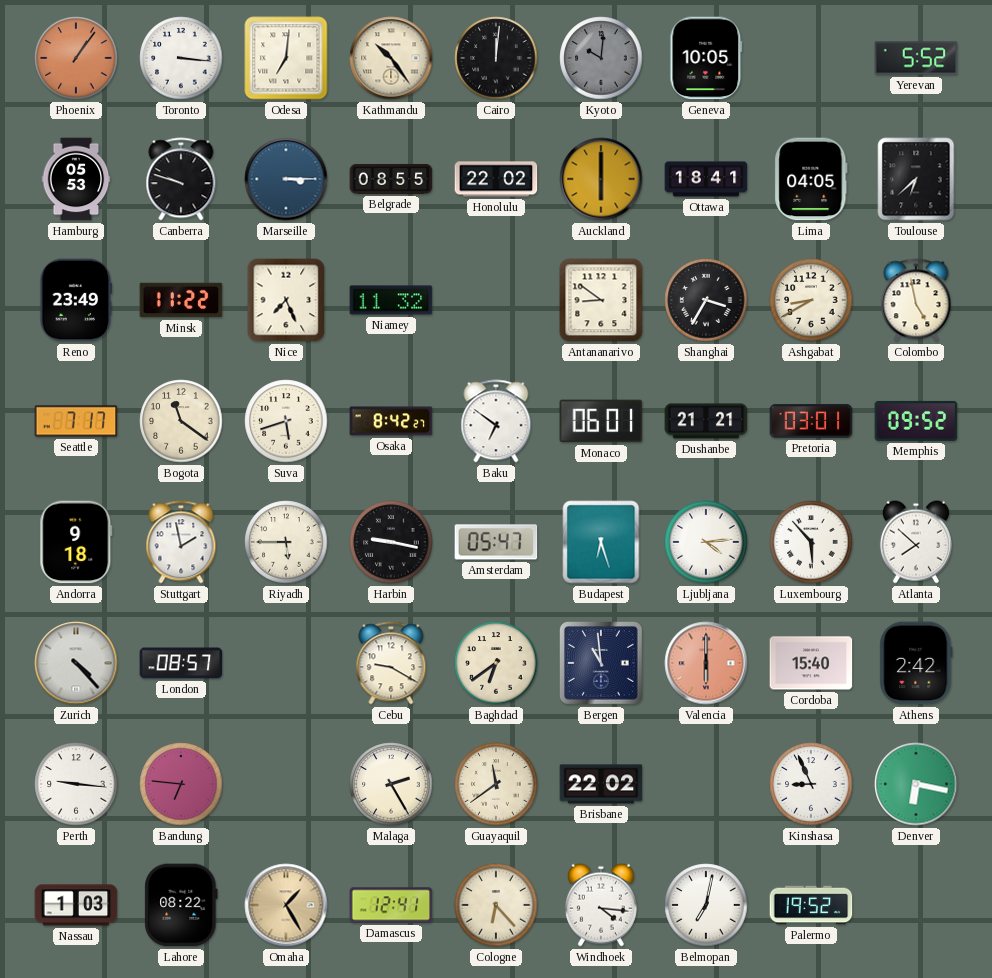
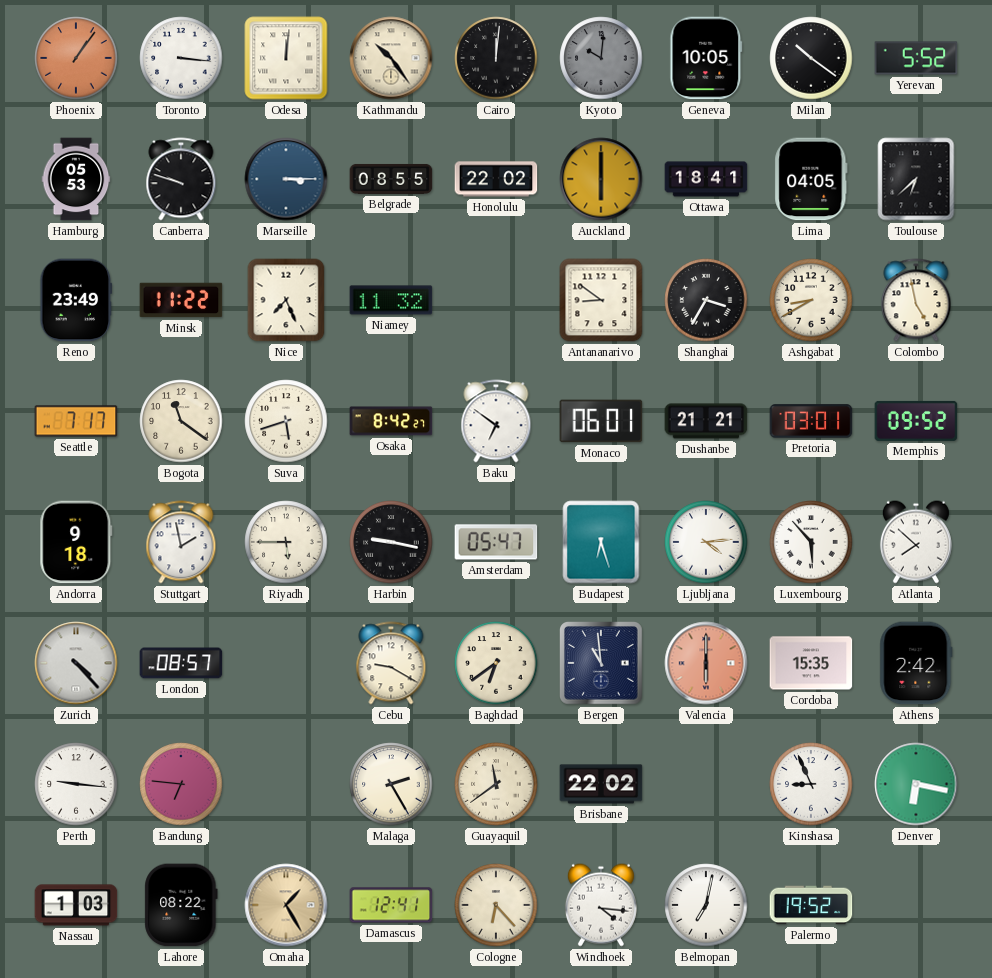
Odesa: 7:01 -> 12:01
Milan: none -> 10:21
Cordoba: 15:40 -> 15:35
